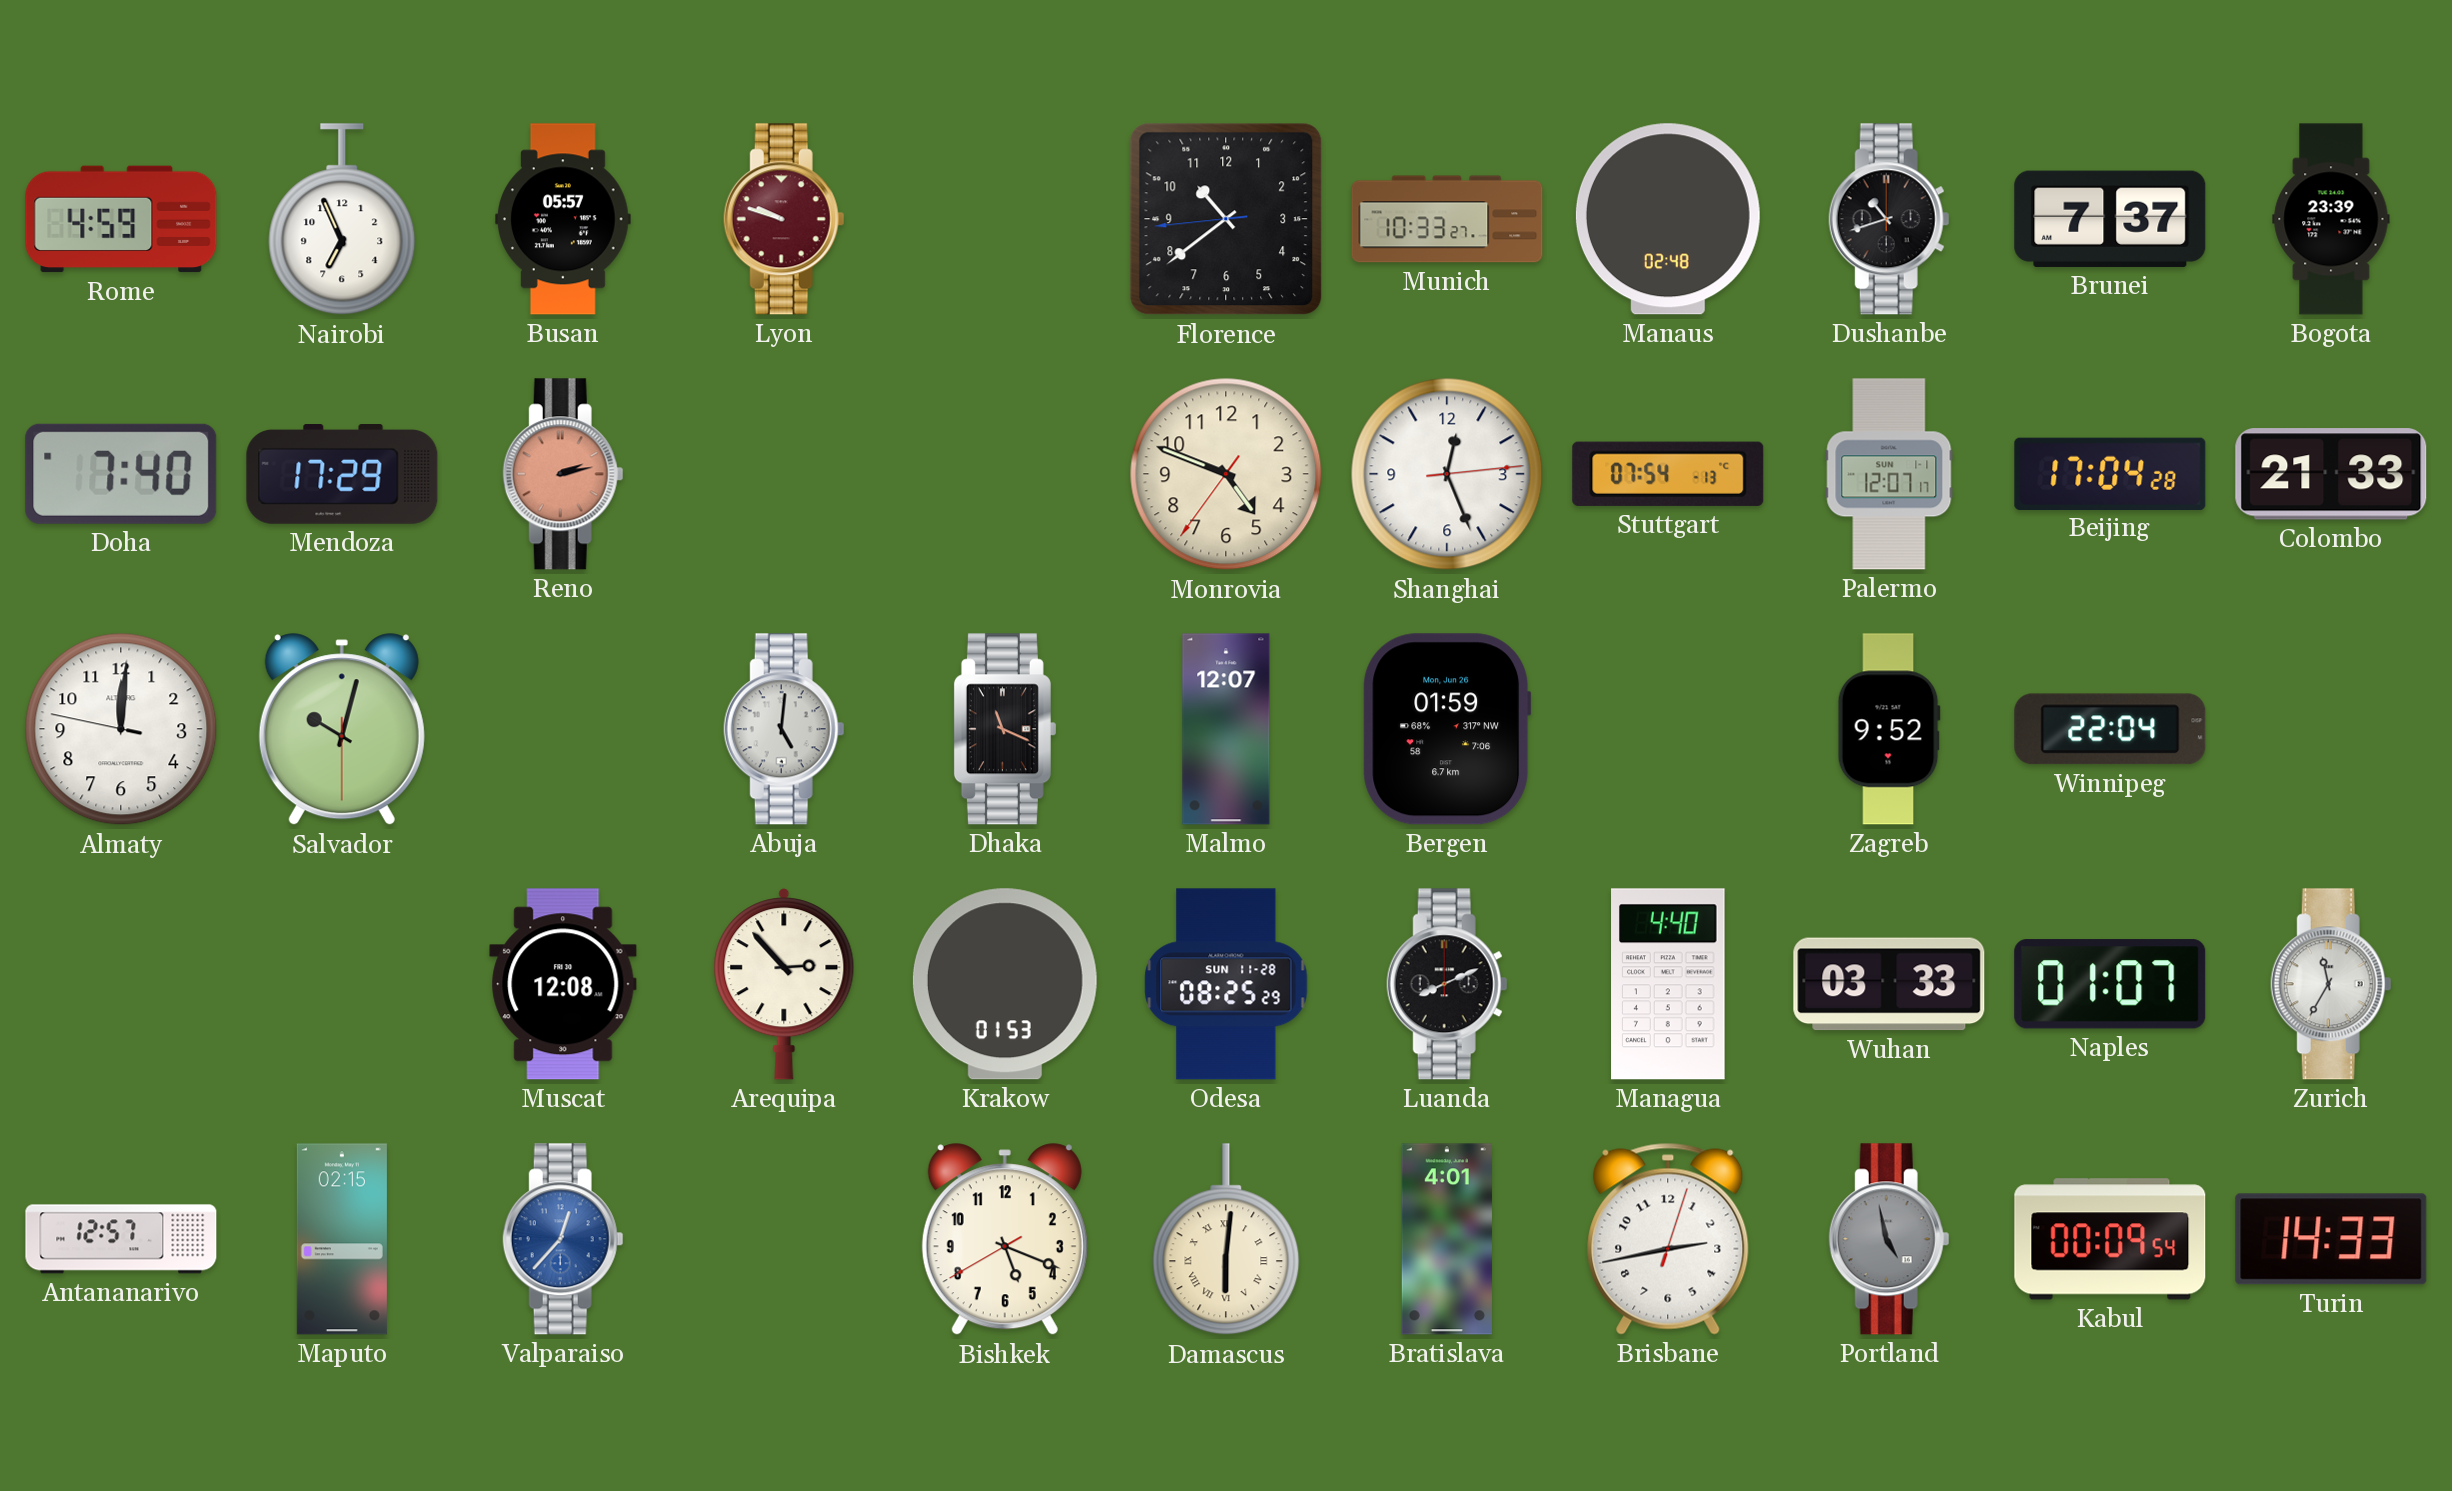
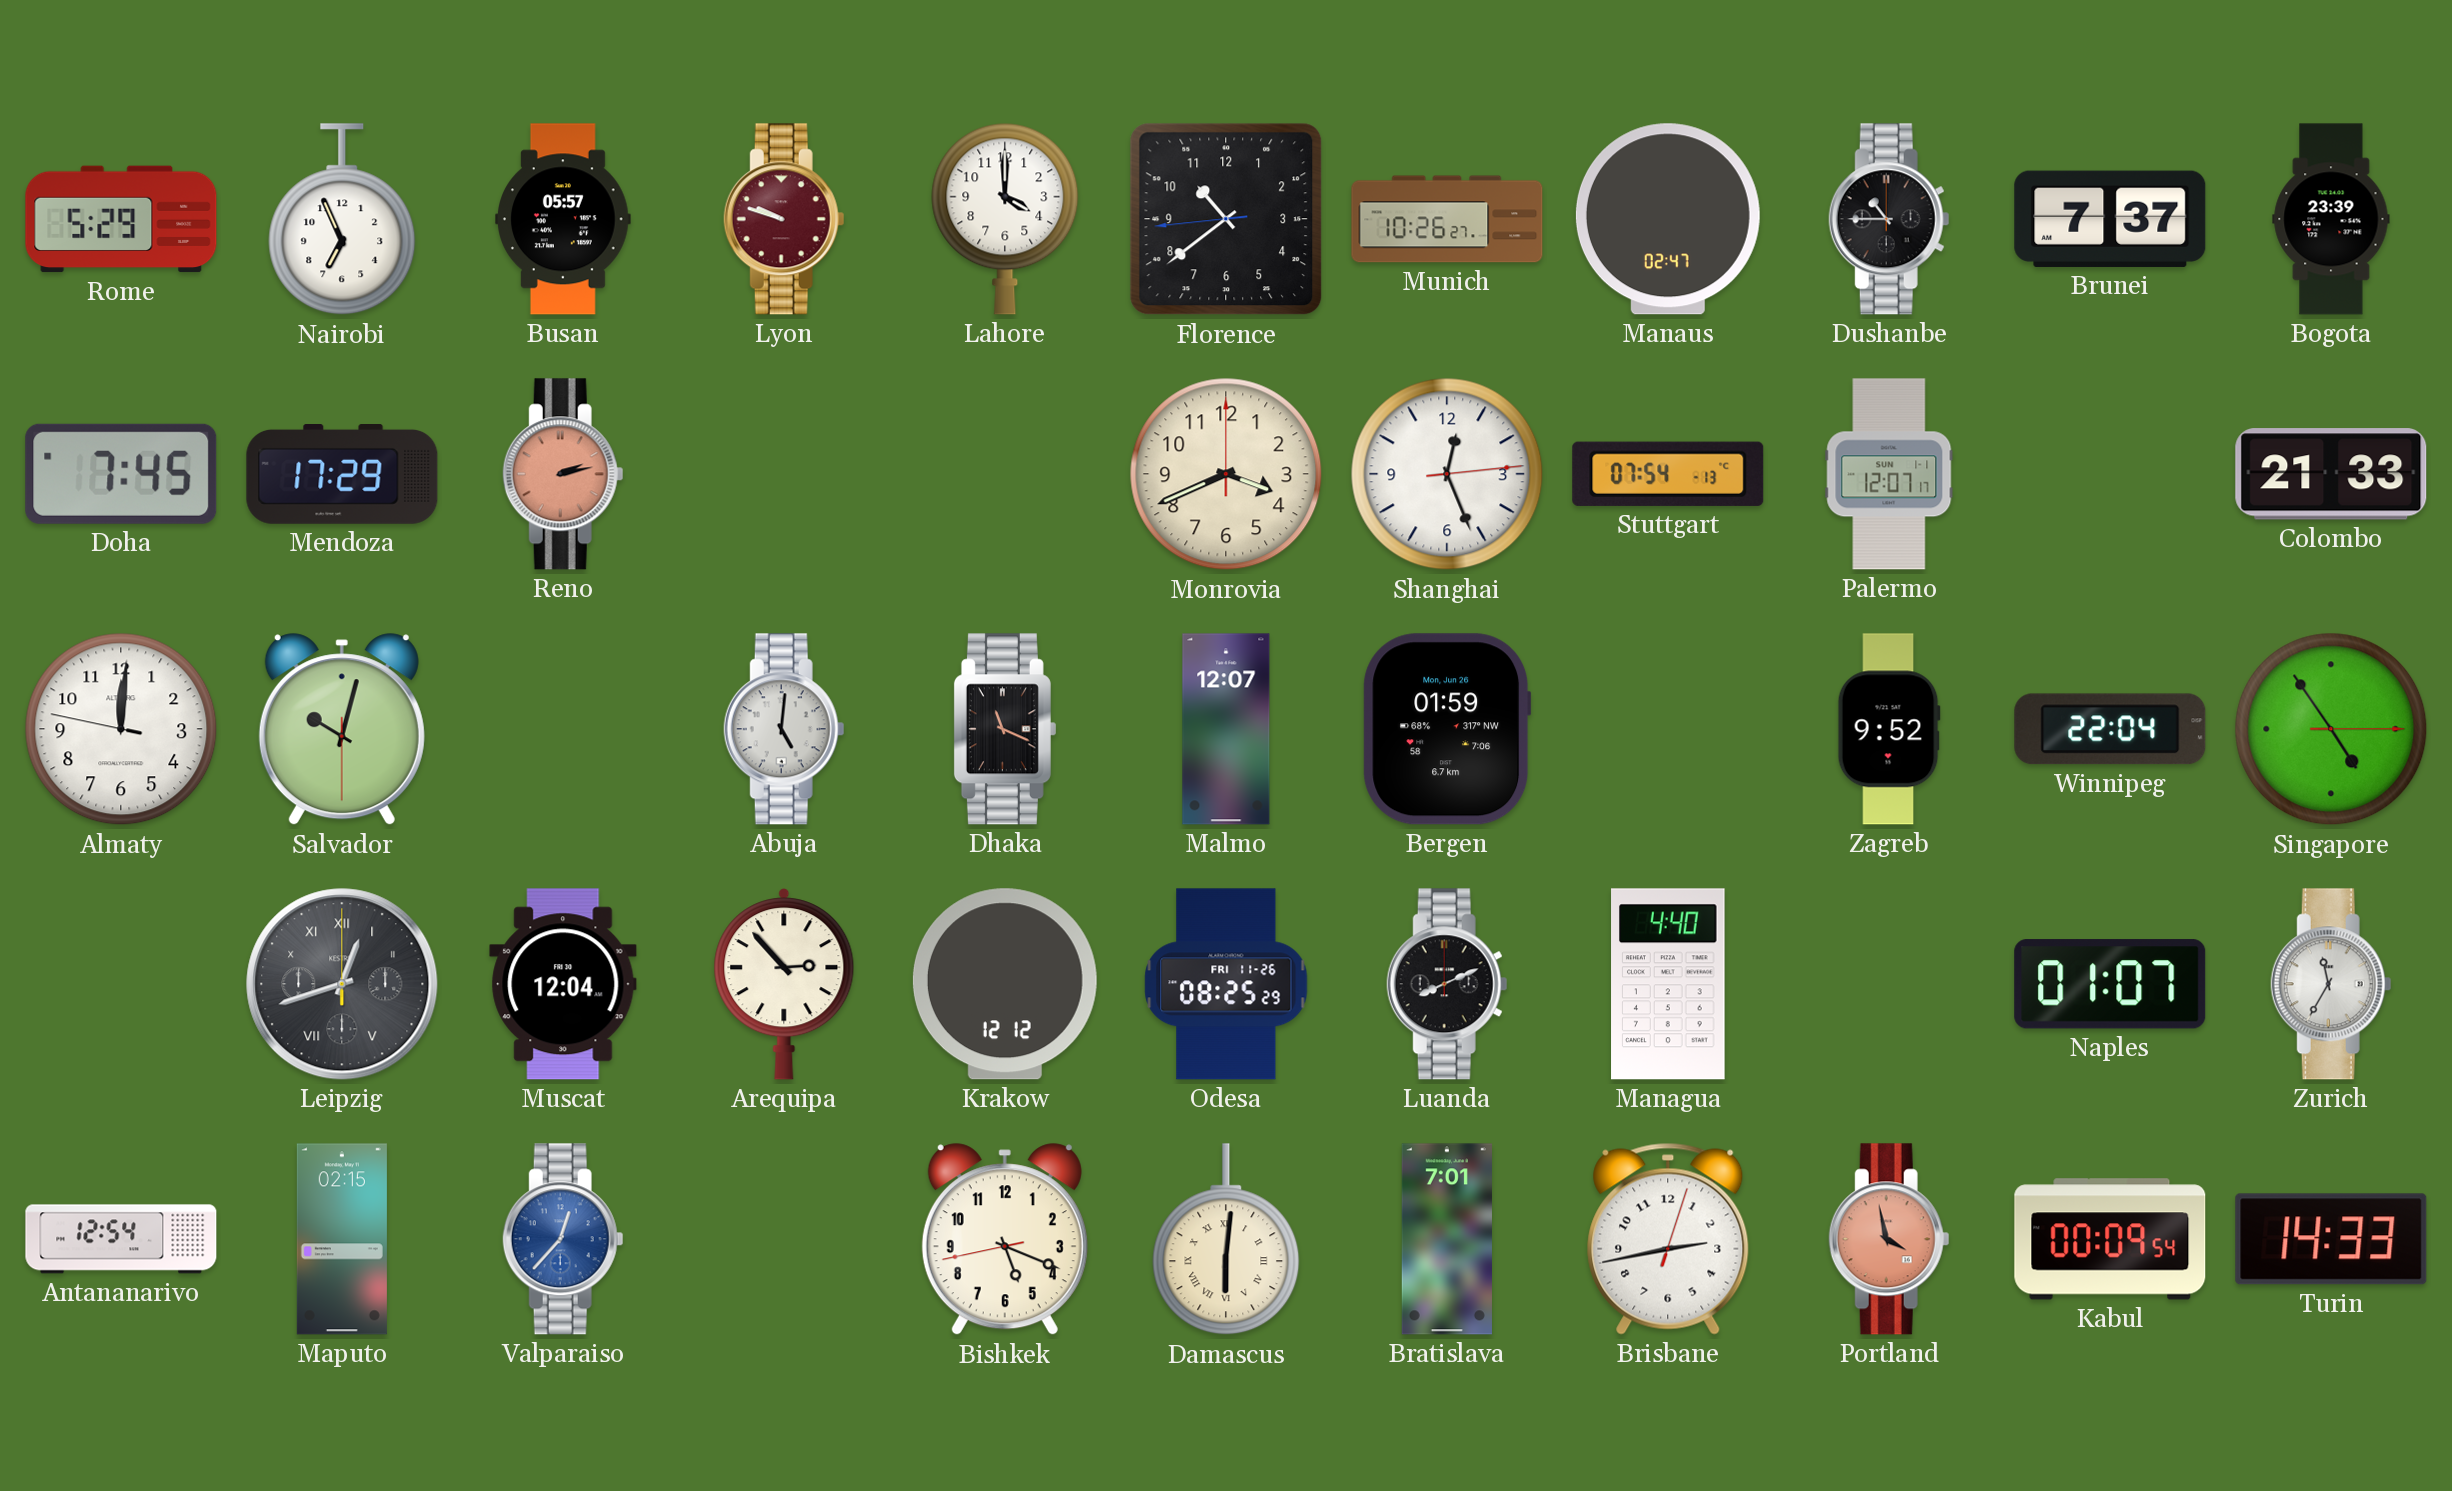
Rome: 4:59 -> 5:29
Lahore: none -> 4:00
Munich: 10:33 -> 10:26
Manaus: 02:48 -> 02:47
Dushanbe: 10:42 -> 10:45
Doha: 7:40 -> 7:45
Monrovia: 4:48 -> 3:41
Beijing: 17:04 -> none
Singapore: none -> 4:54
Leipzig: none -> 12:42
Muscat: 12:08 -> 12:04
Krakow: 01:53 -> 12:12
Odesa date: SUN 11-28 -> FRI 11-26
Wuhan: 03:33 -> none
Antananarivo: 12:57 -> 12:54
Bishkek: 5:18:40 -> 5:18:43
Bratislava: 4:01 -> 7:01
Portland: 4:58 -> 3:58
Portland dial: grey -> salmon
